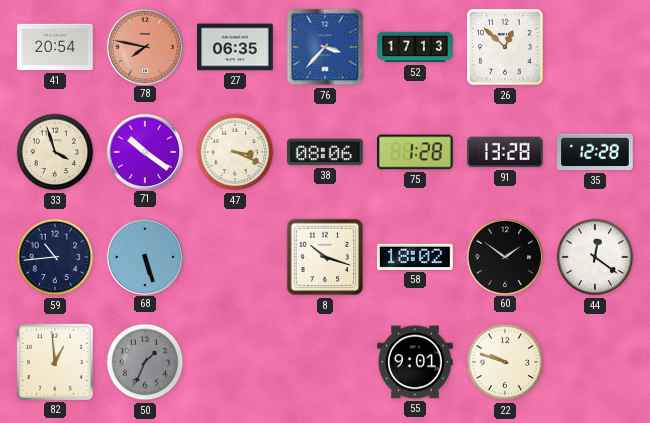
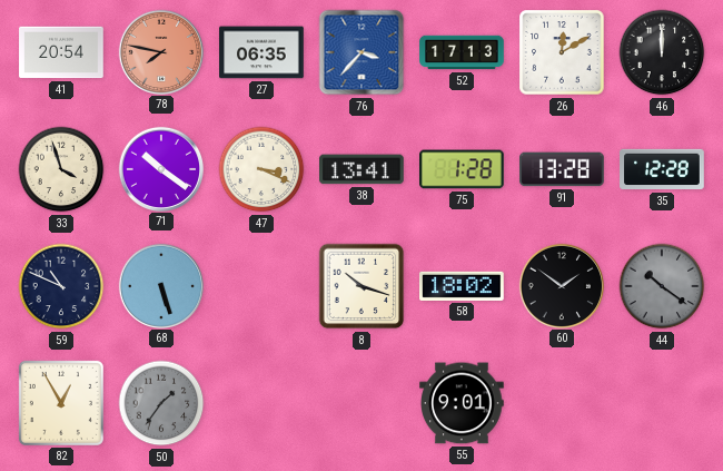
26: 12:52 -> 12:10
46: none -> 12:00
38: 08:06 -> 13:41
59: 10:44 -> 10:49
44: 12:21 -> 10:21
44 dial: white -> grey
82: 12:59 -> 12:55
50: 1:34 -> 1:36
22: 9:48 -> none
